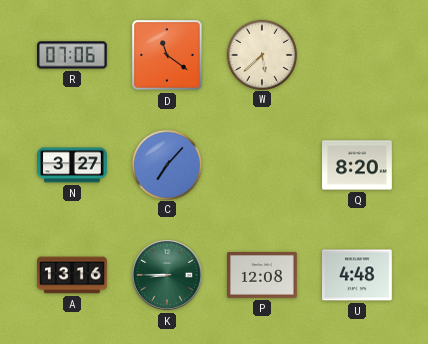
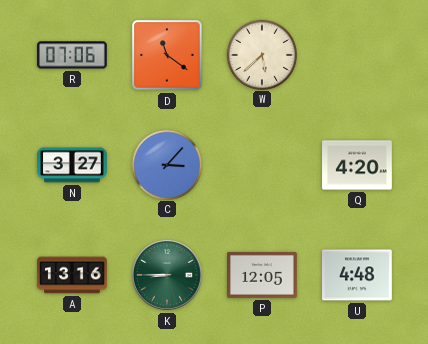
C: 7:07 -> 3:07
Q: 8:20 -> 4:20
P: 12:08 -> 12:05
